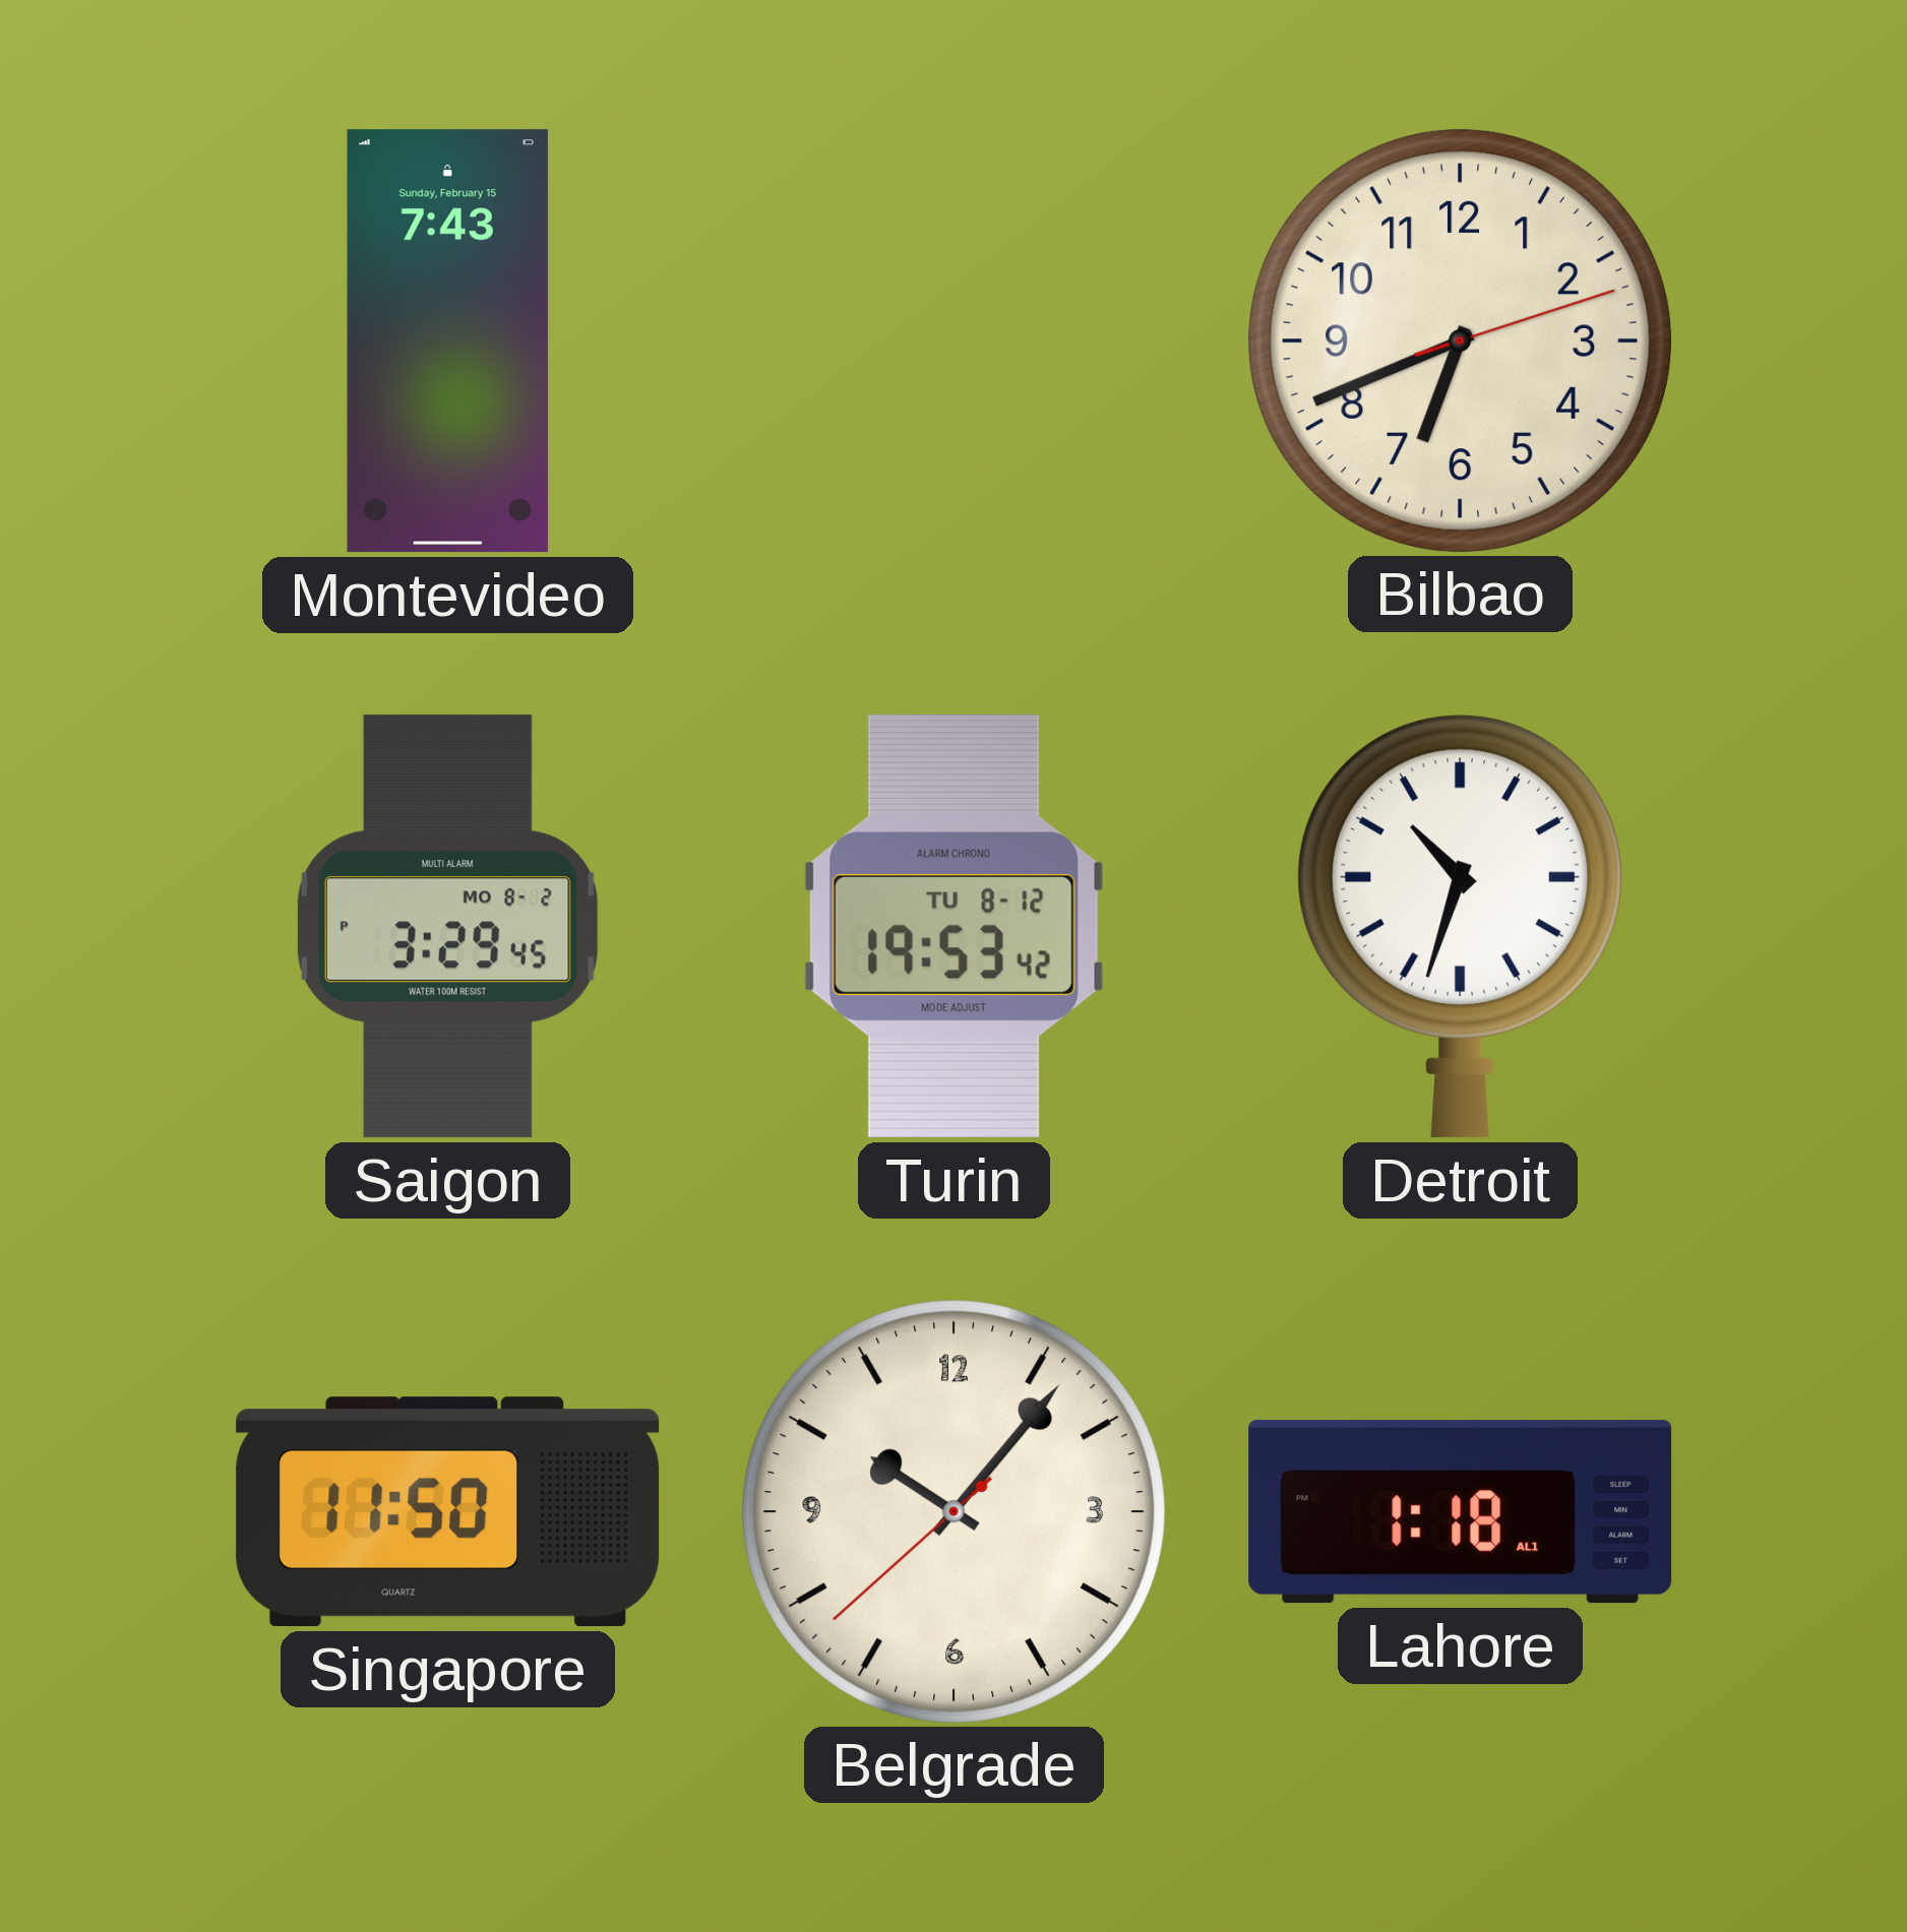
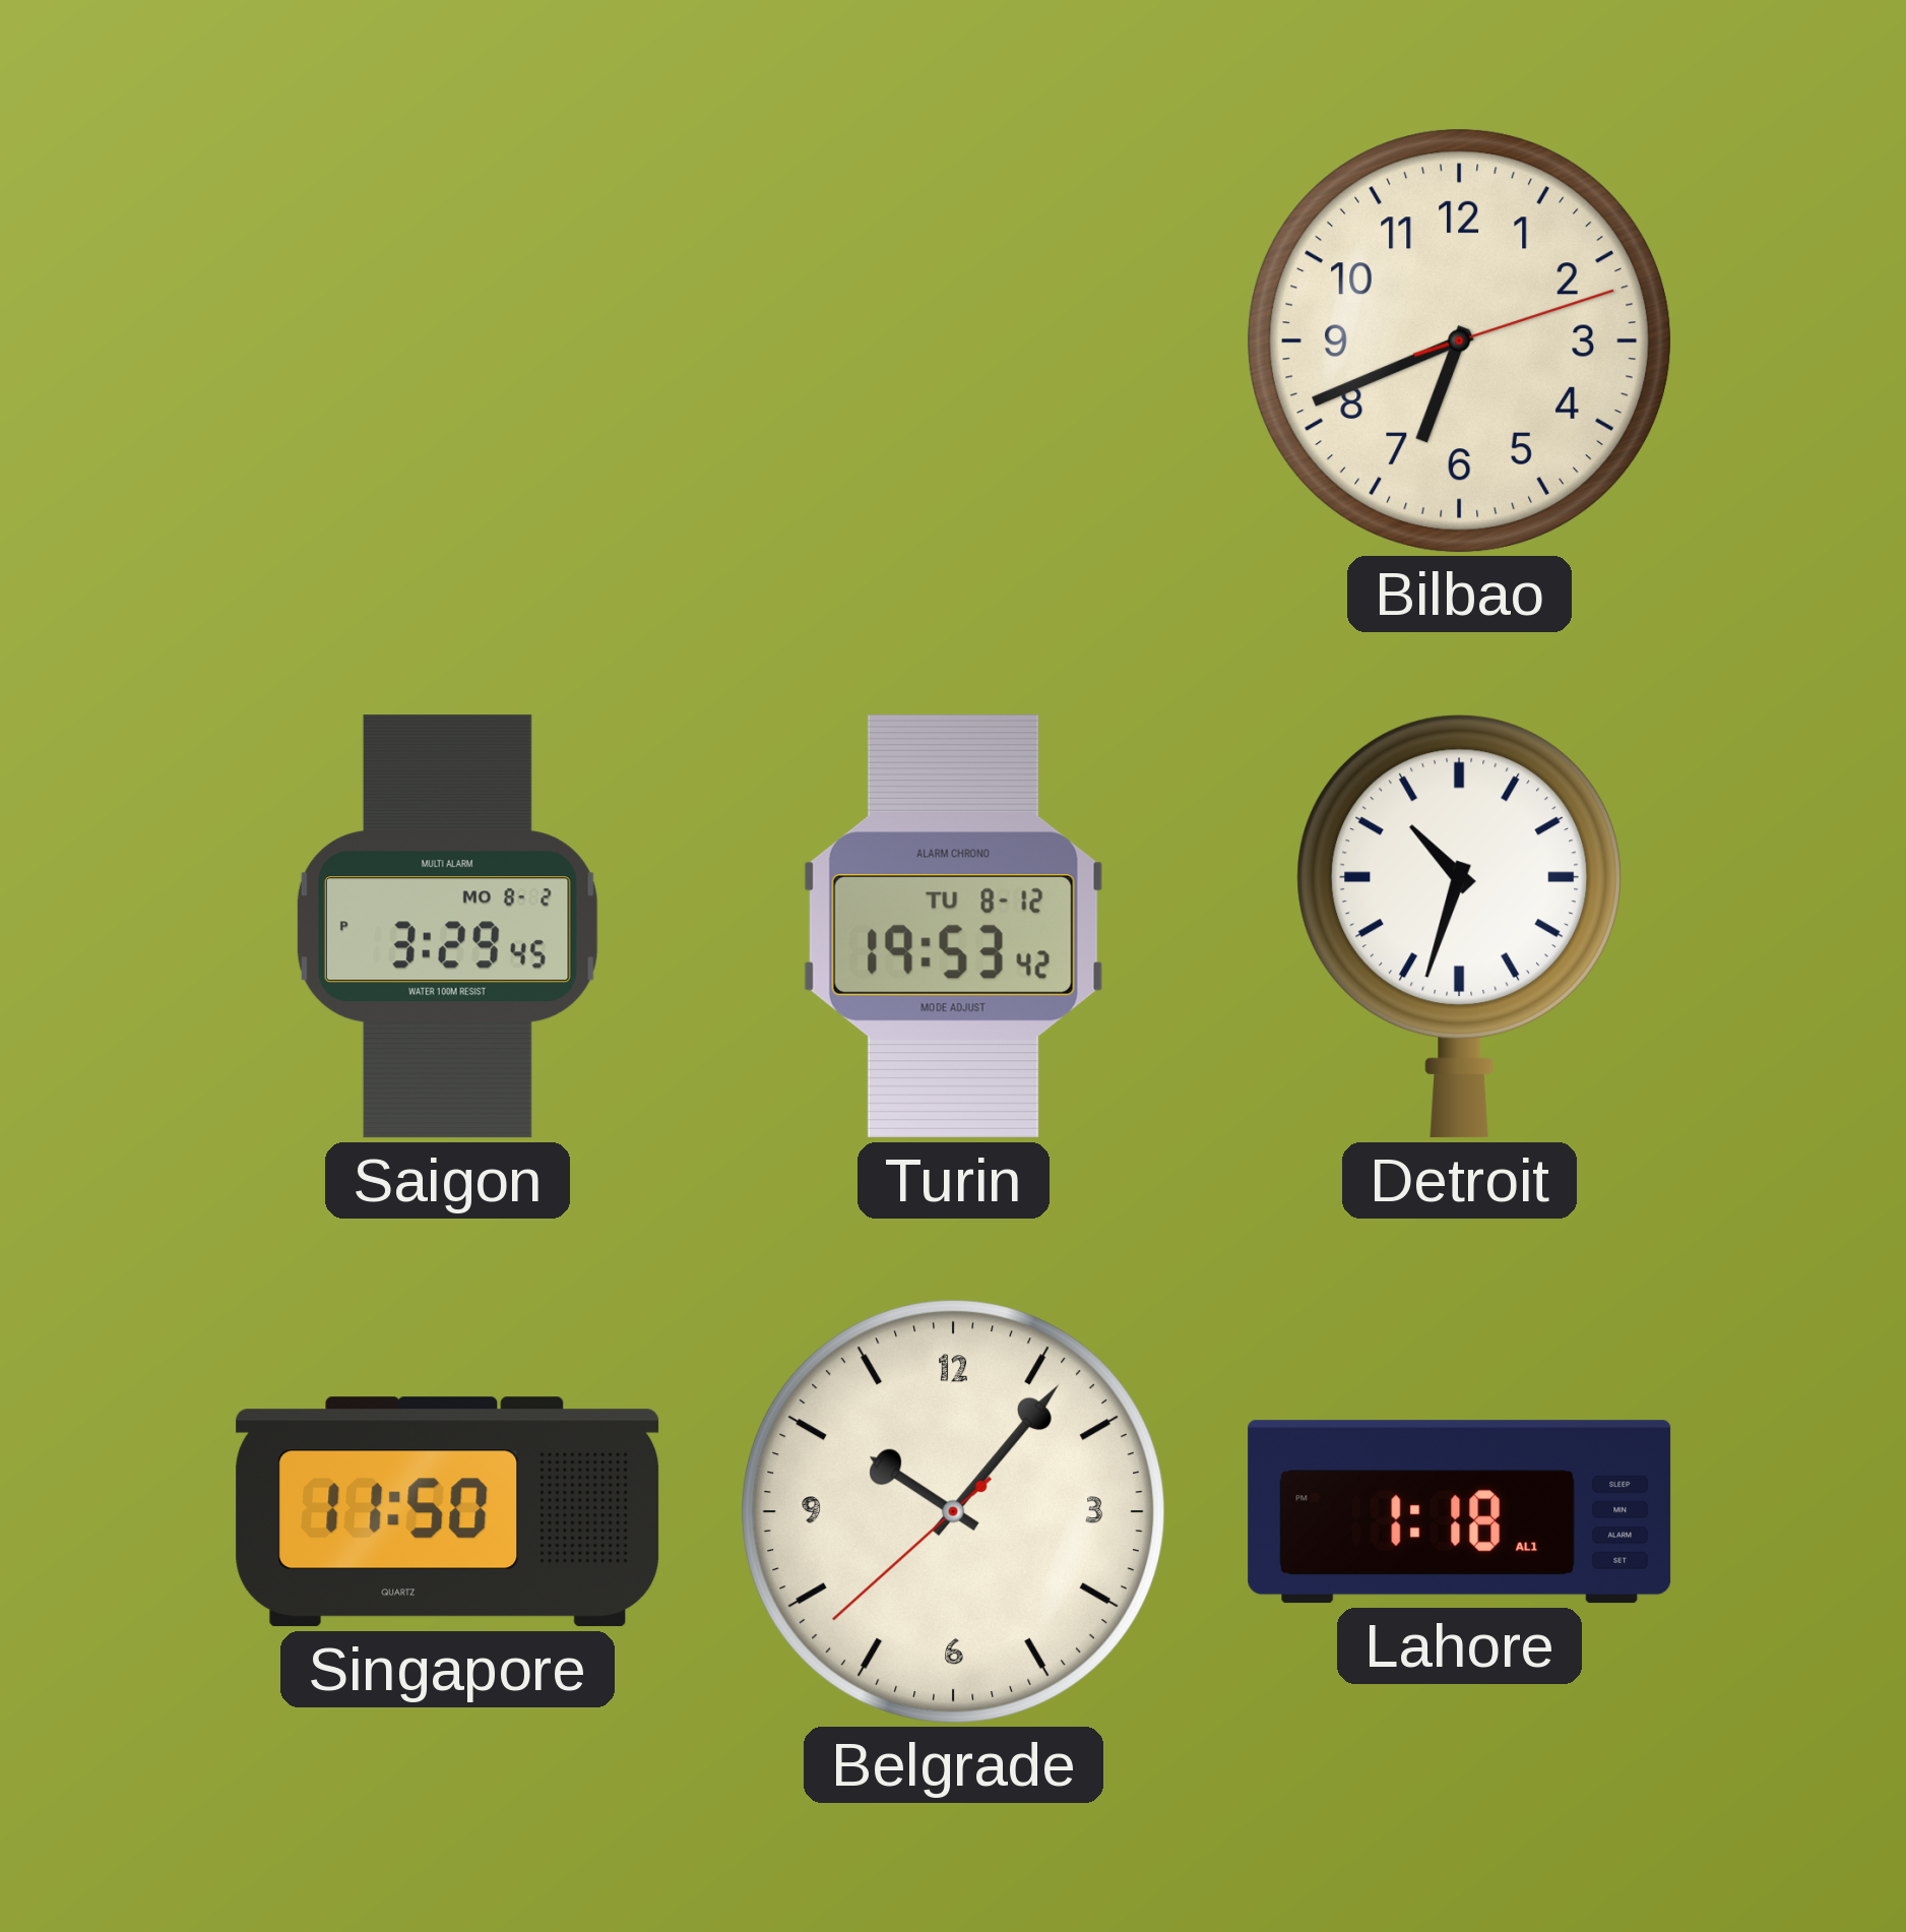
Montevideo: 7:43 -> none
